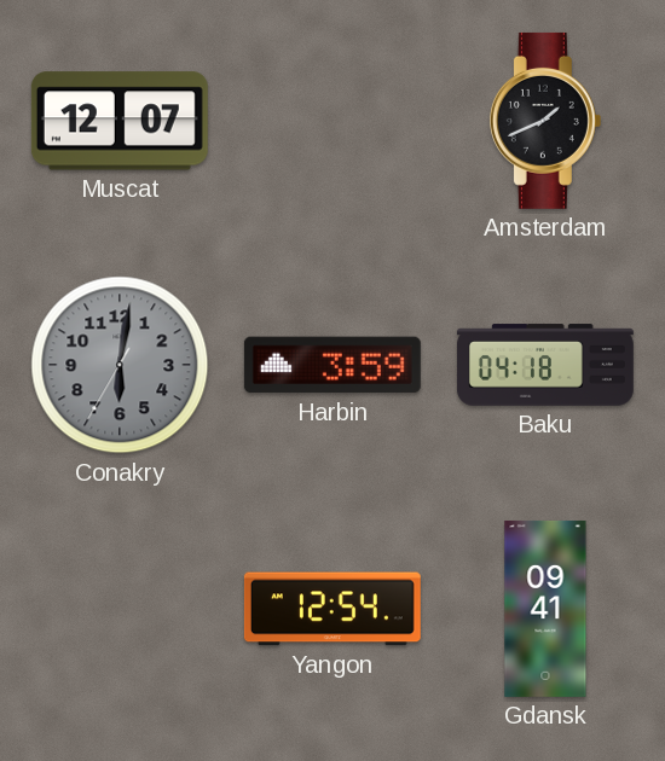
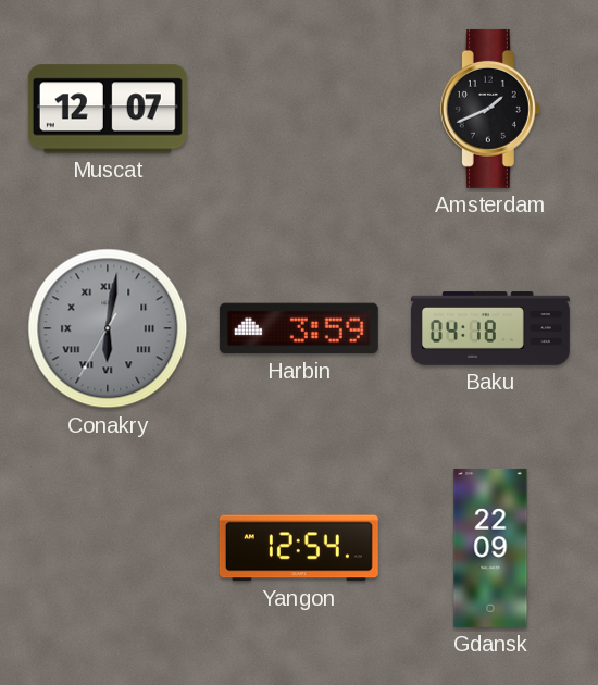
Conakry numerals: Arabic -> Roman
Gdansk: 09:41 -> 22:09
